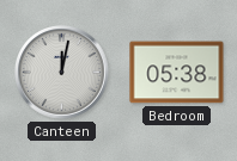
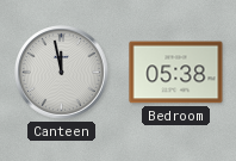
Canteen: 12:02 -> 11:58
